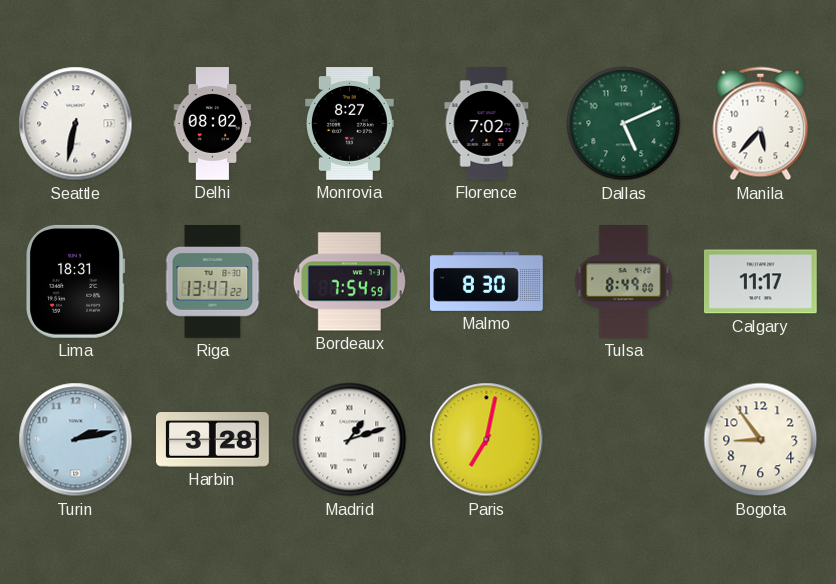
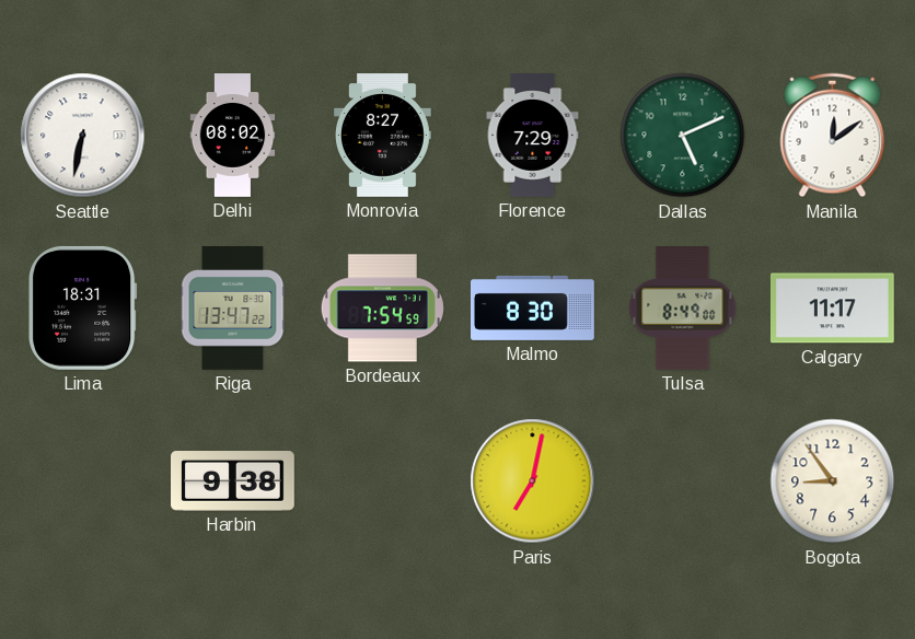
Florence: 7:02 -> 7:29
Manila: 5:37 -> 12:09
Turin: 2:13 -> none
Harbin: 3:28 -> 9:38
Madrid: 1:12 -> none
